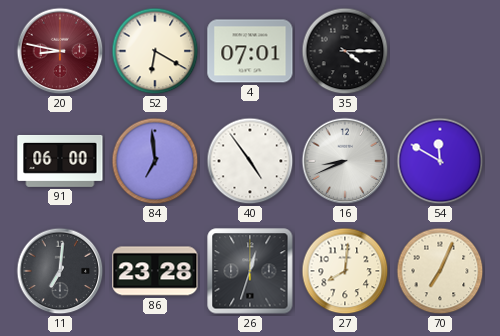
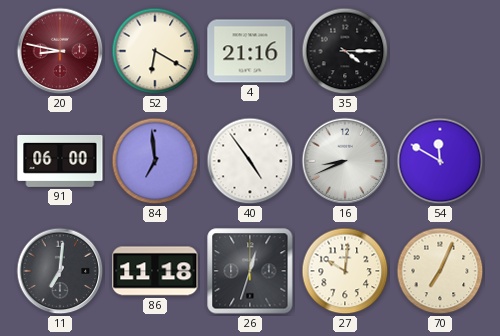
4: 07:01 -> 21:16
86: 23:28 -> 11:18
27: 8:01 -> 10:01
